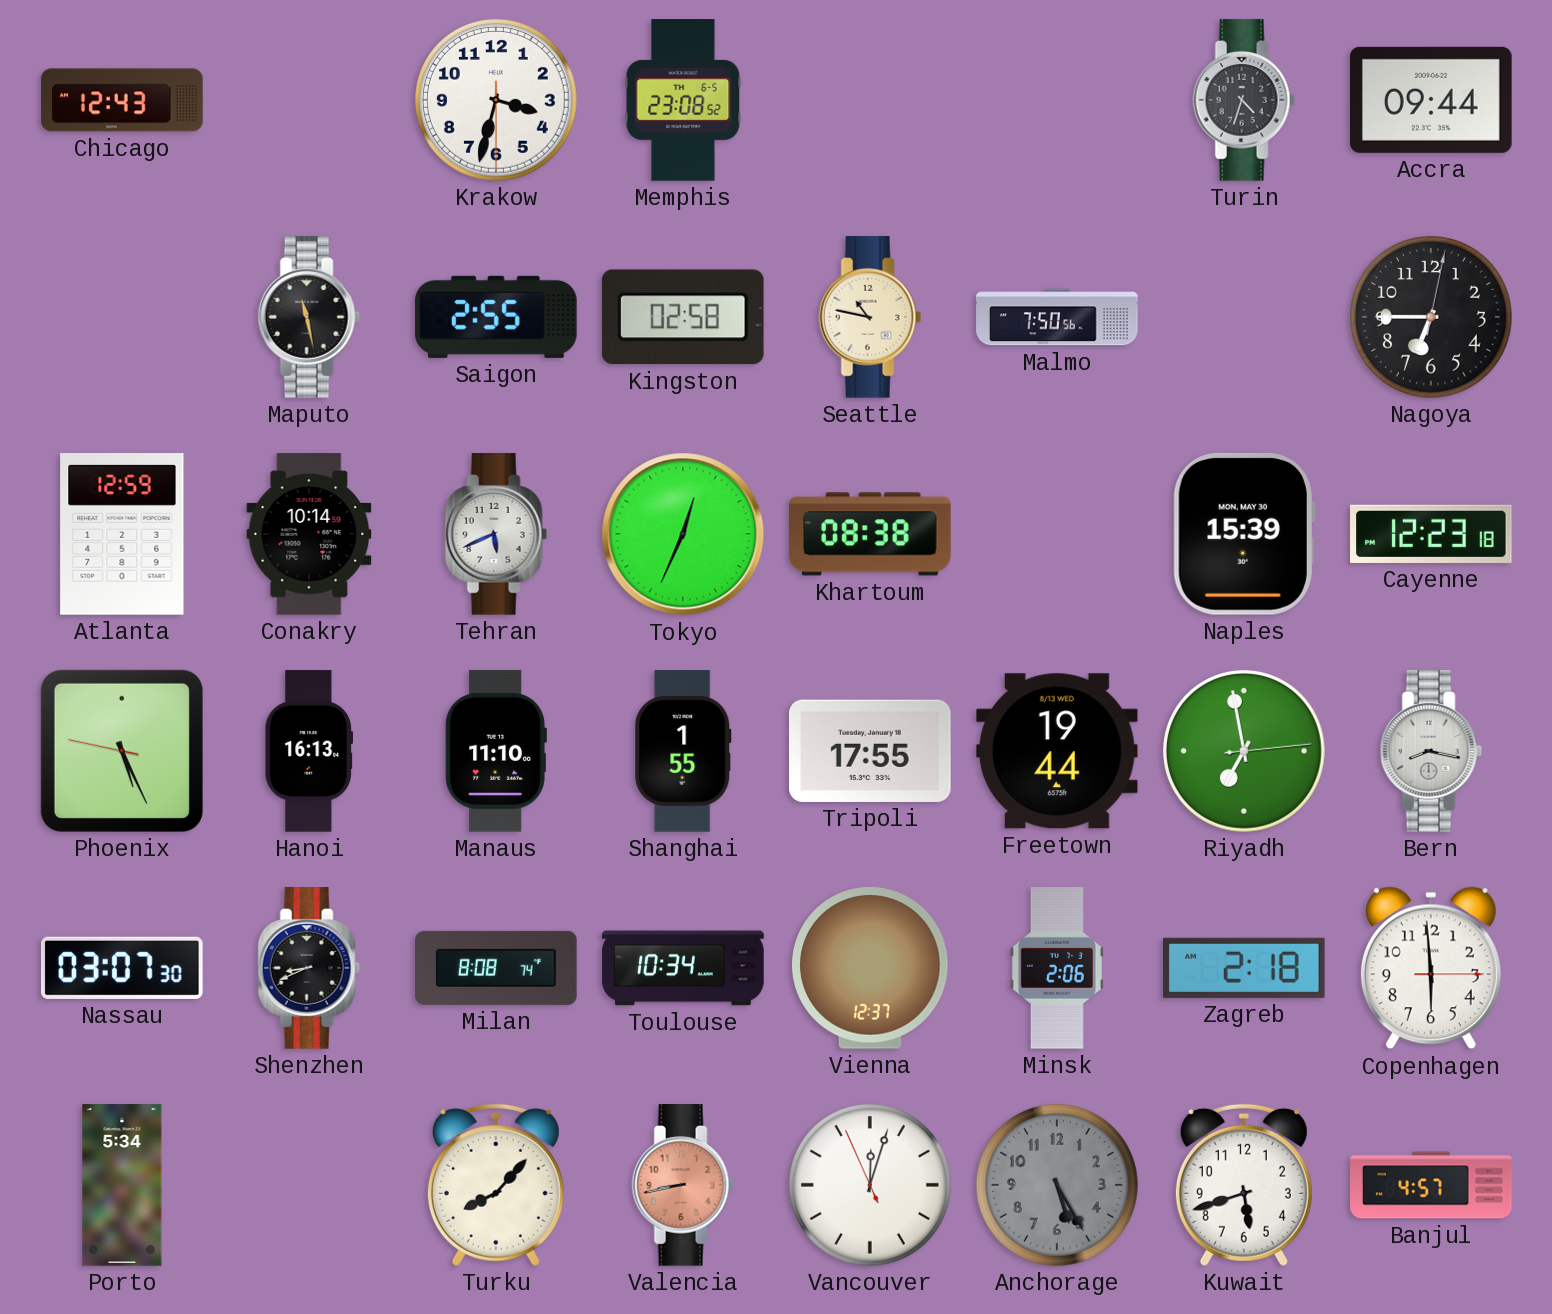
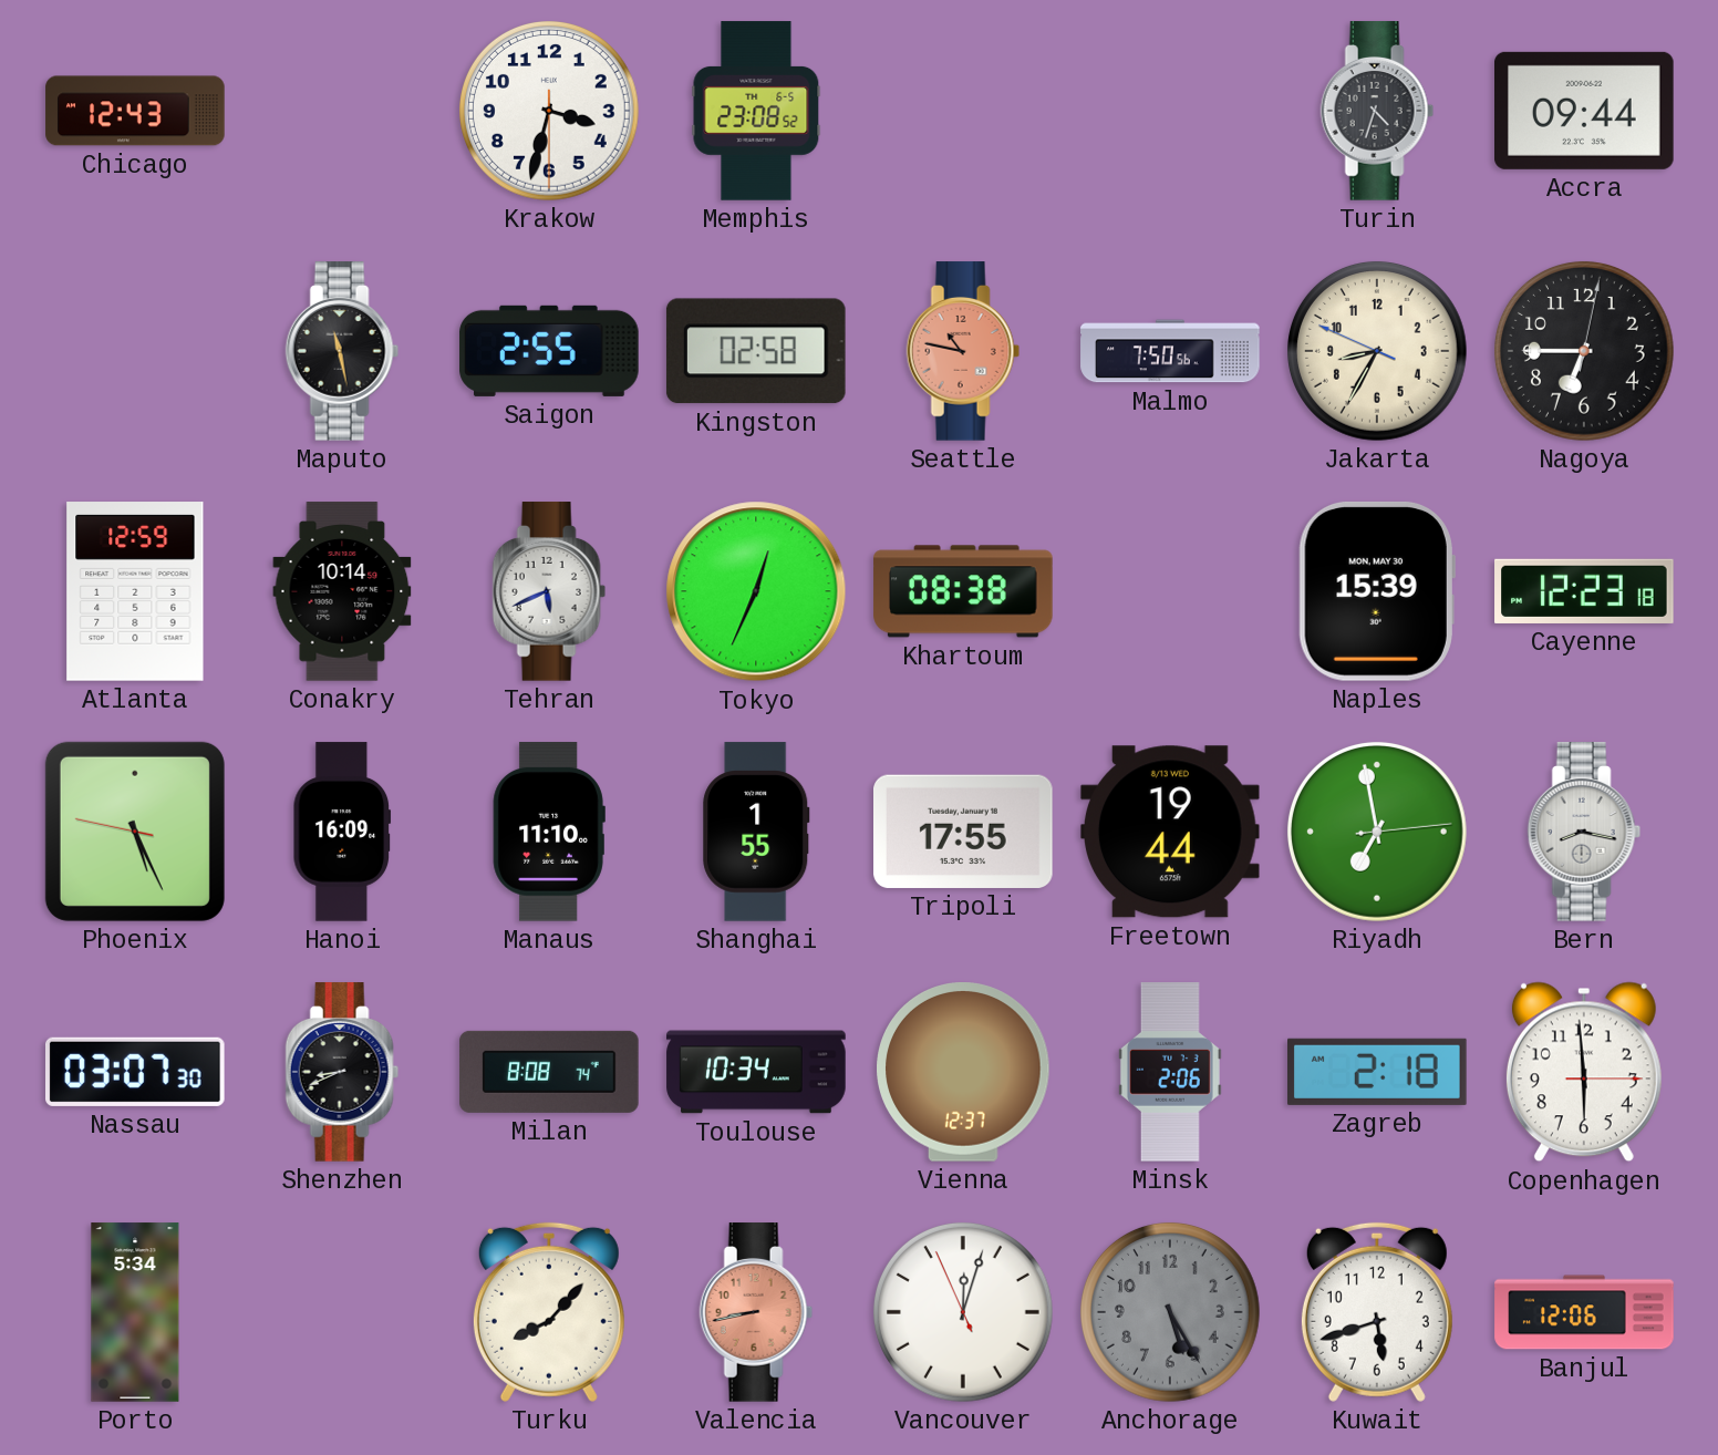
Seattle dial: cream -> salmon
Jakarta: none -> 8:34
Hanoi: 16:13 -> 16:09
Banjul: 4:57 -> 12:06
